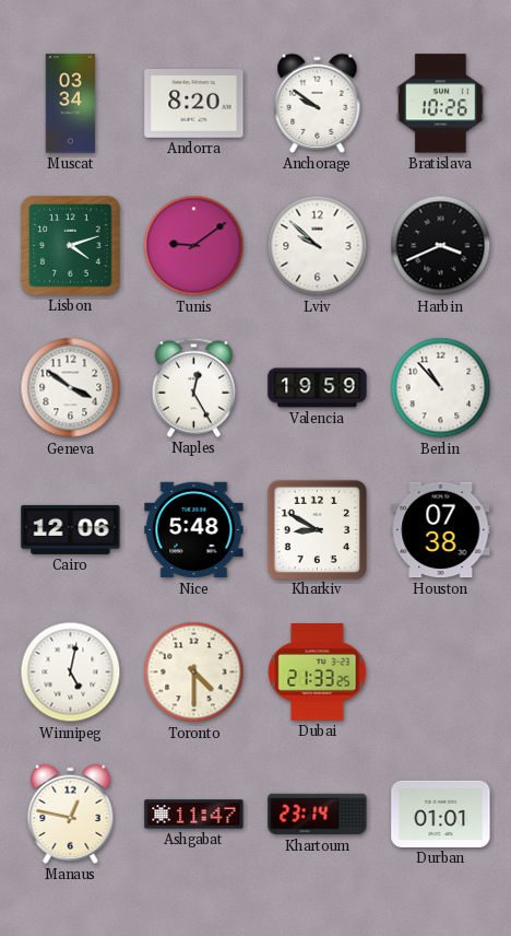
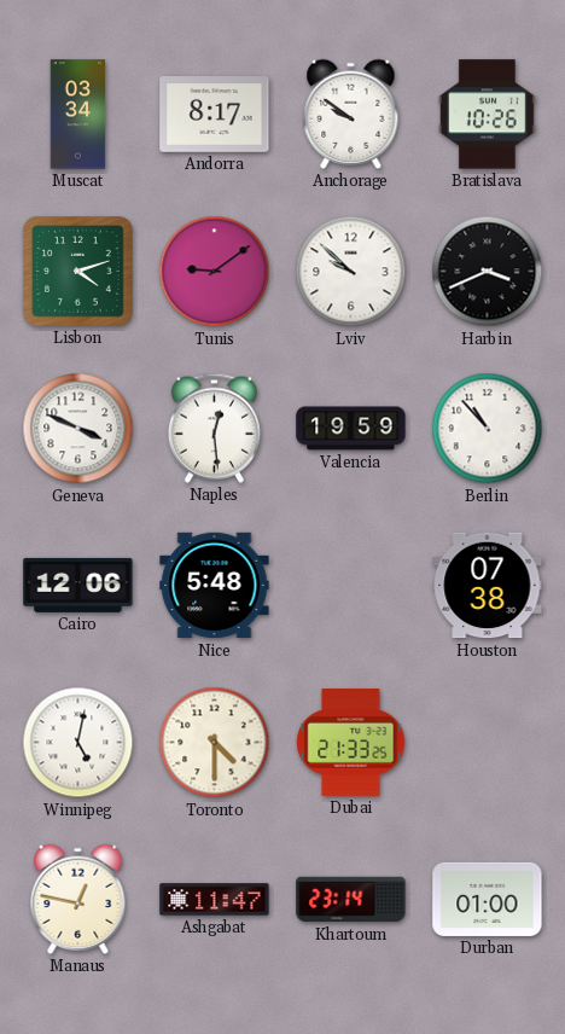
Andorra: 8:20 -> 8:17
Geneva: 3:51 -> 3:49
Naples: 12:25 -> 12:29
Kharkiv: 8:50 -> none
Durban: 01:01 -> 01:00
